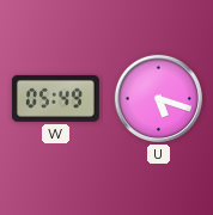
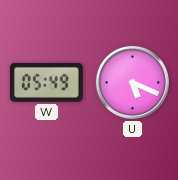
U: 5:18 -> 5:19
